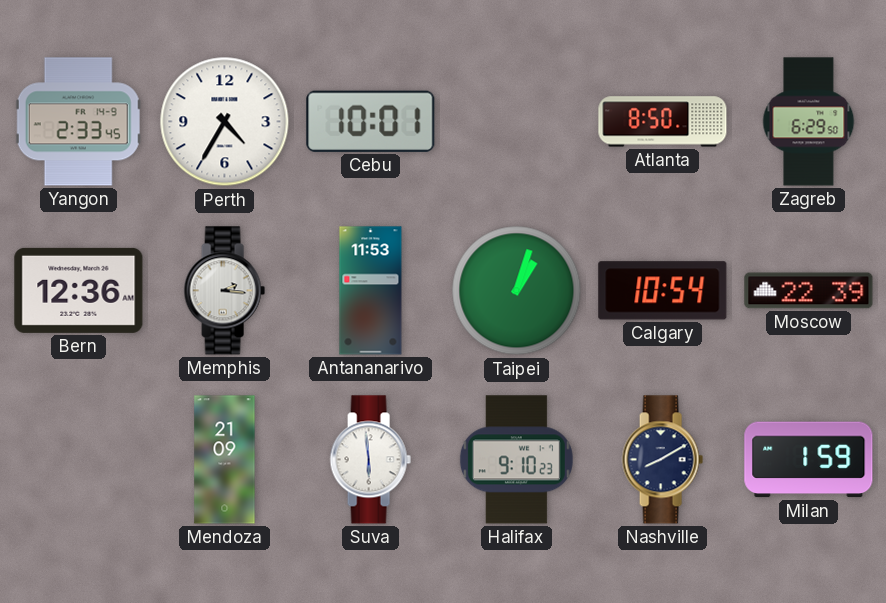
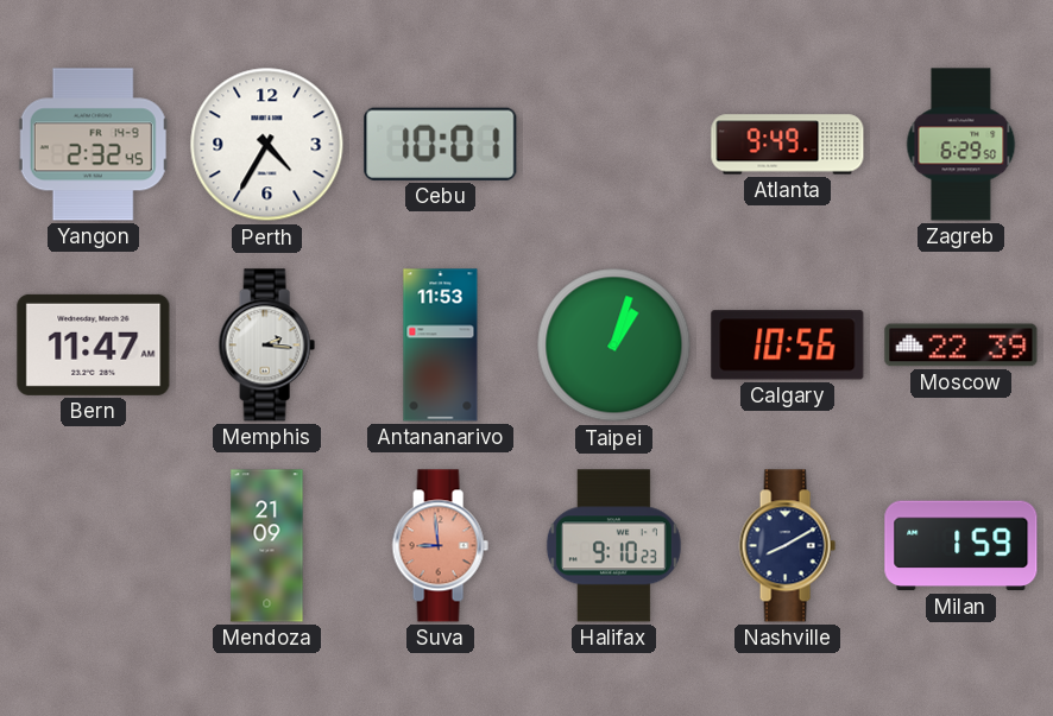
Yangon: 2:33 -> 2:32
Atlanta: 8:50 -> 9:49
Bern: 12:36 -> 11:47
Calgary: 10:54 -> 10:56
Suva: 5:59 -> 8:59
Suva dial: white -> salmon
